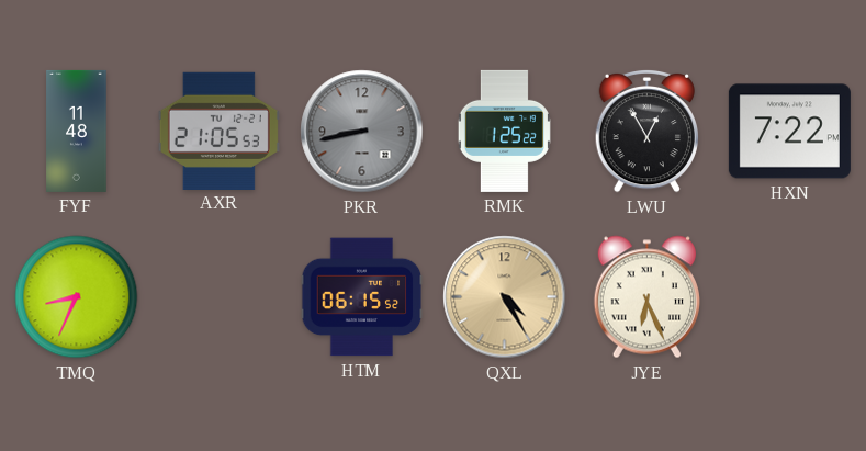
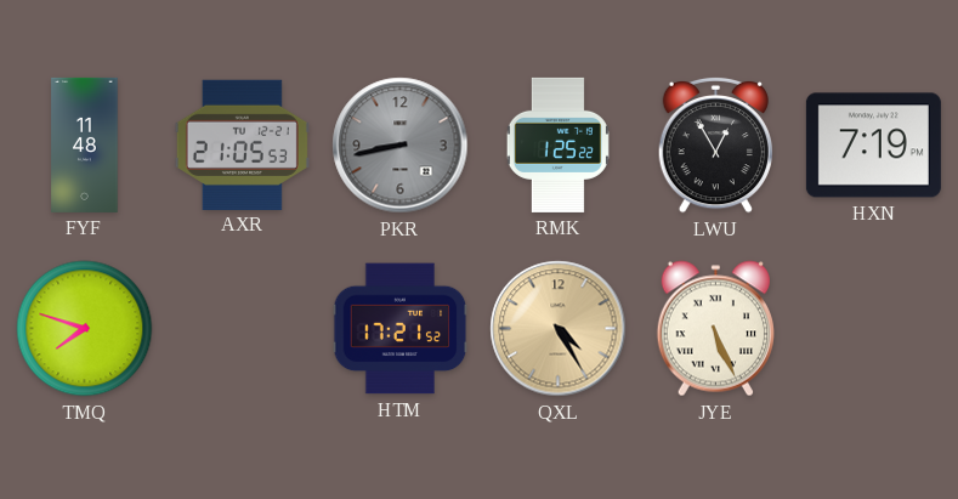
HXN: 7:22 -> 7:19
TMQ: 8:34 -> 7:48
HTM: 06:15 -> 17:21
JYE: 6:26 -> 5:26
